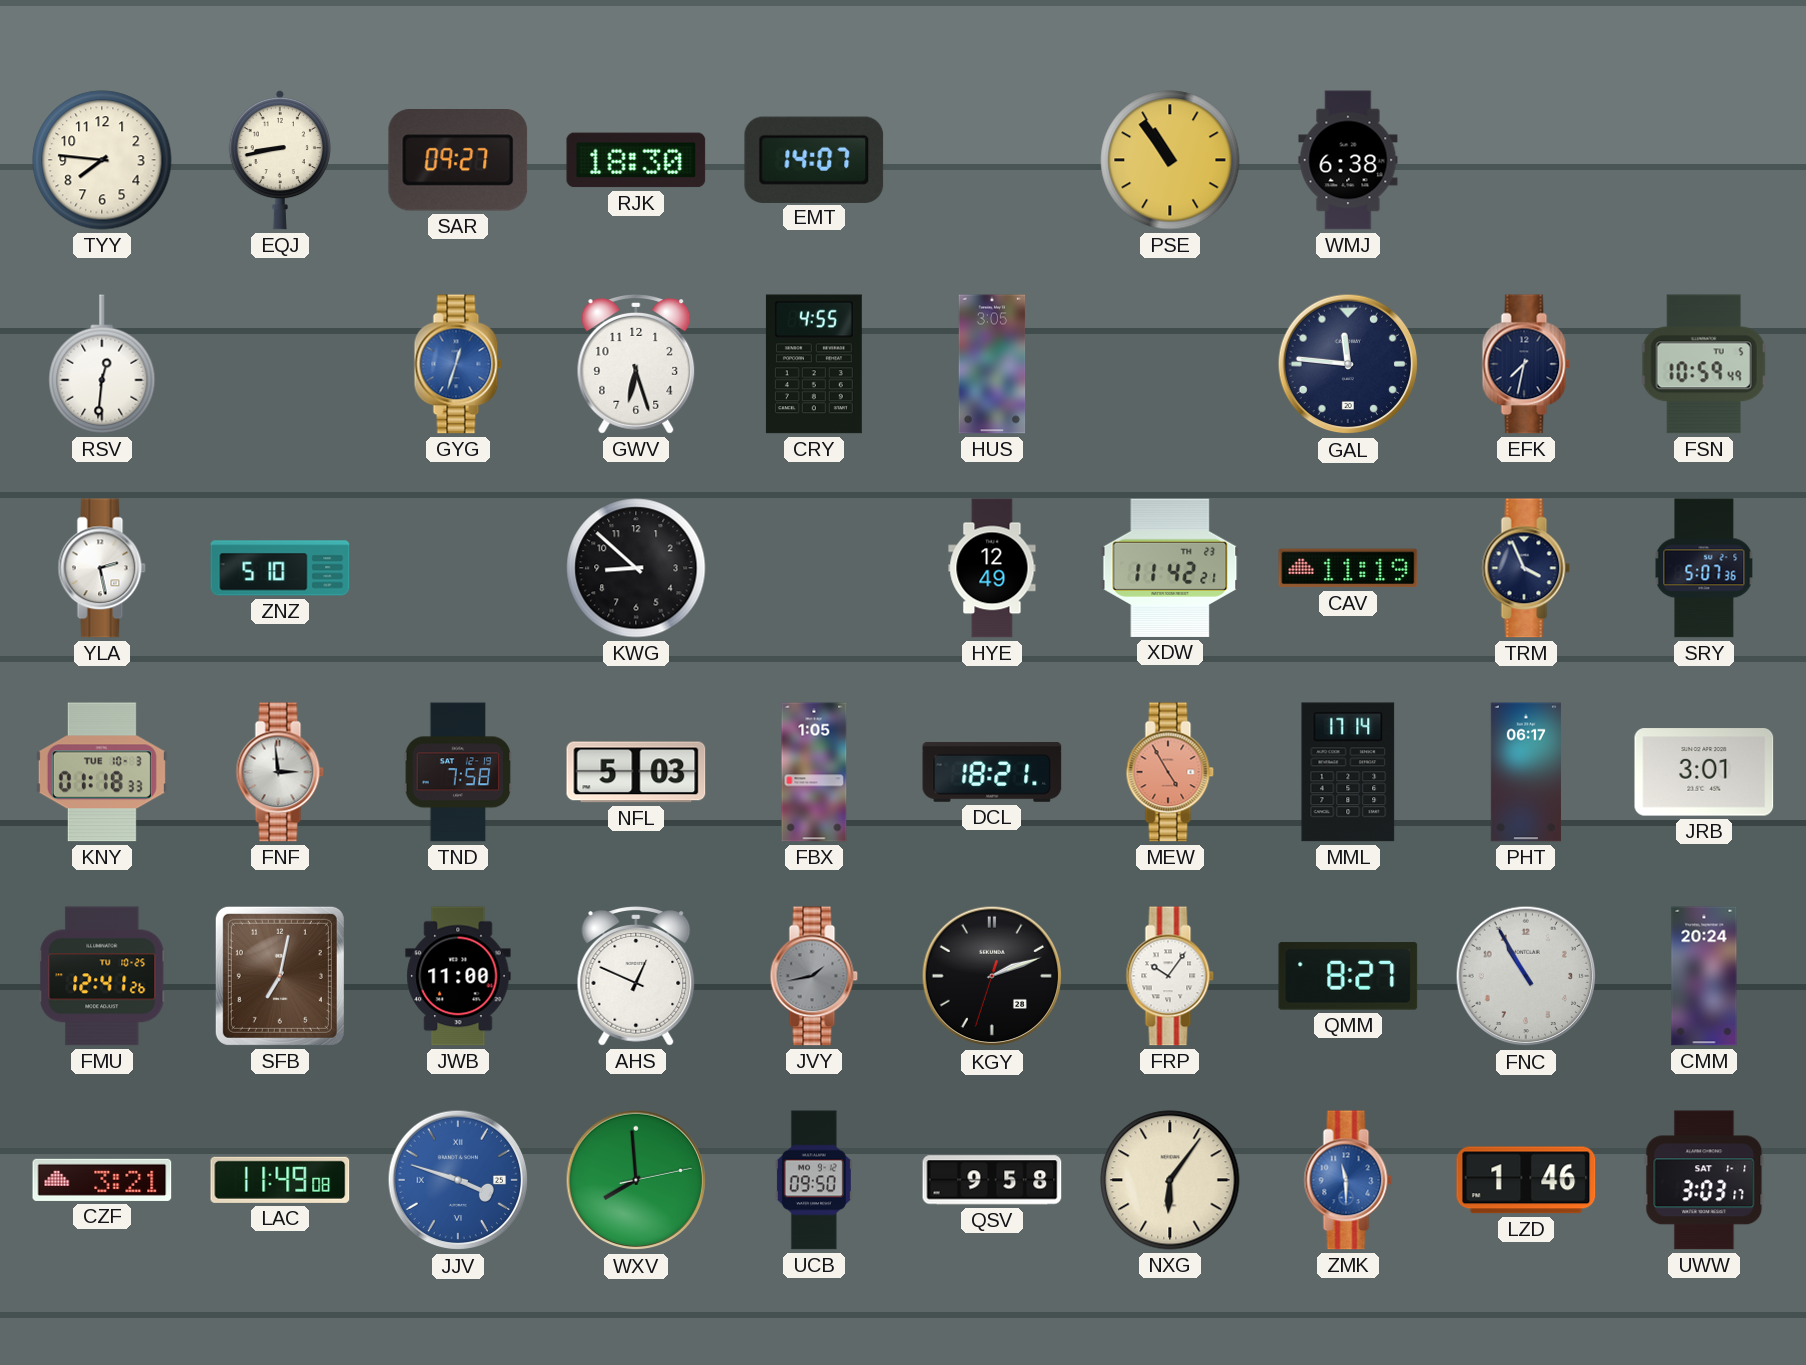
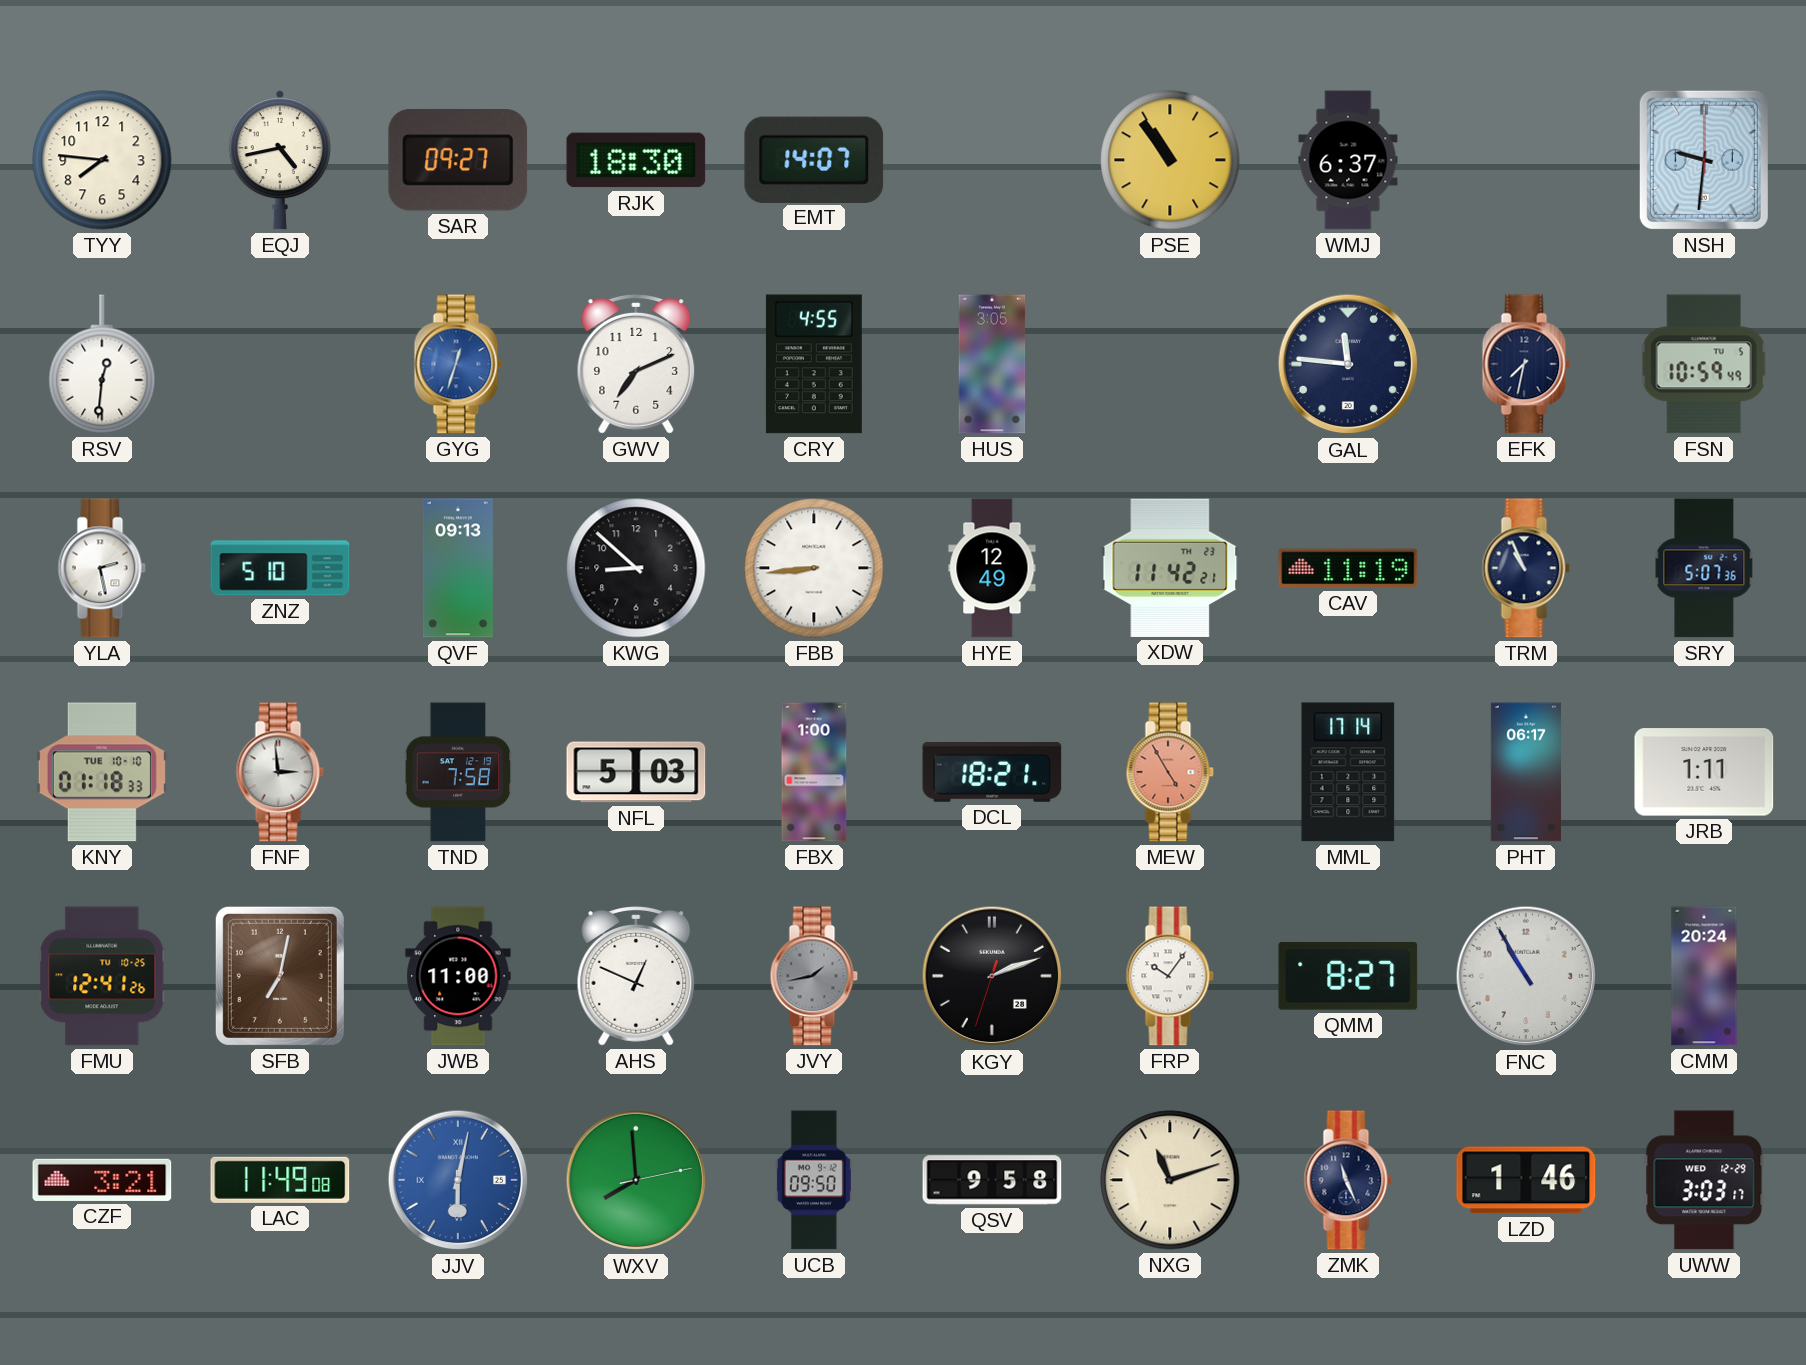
EQJ: 8:43 -> 4:43
WMJ: 6:38 -> 6:37
NSH: none -> 9:31
GWV: 6:27 -> 7:11
QVF: none -> 09:13
FBB: none -> 8:44
TRM: 3:56 -> 10:56
KNY date: TUE 10-3 -> TUE 10-10
FBX: 1:05 -> 1:00
JRB: 3:01 -> 1:11
JJV: 3:48 -> 6:02
NXG: 6:06 -> 11:12
ZMK: 11:30 -> 11:26
ZMK dial: blue -> navy
UWW date: SAT 1-1 -> WED 12-29
